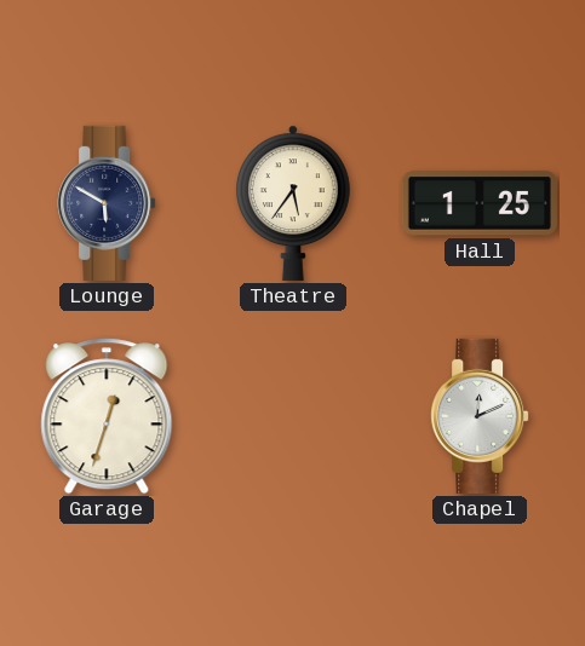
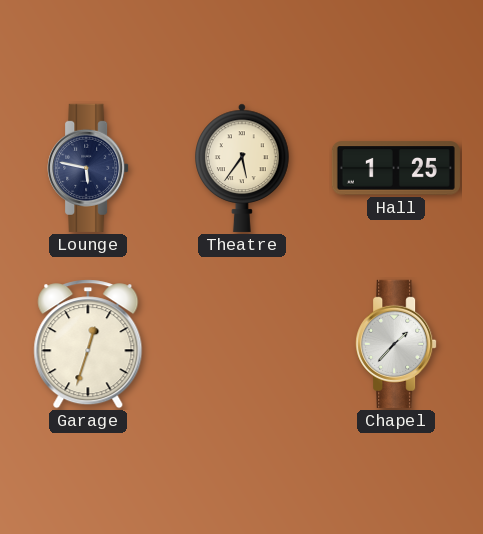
Lounge: 5:50 -> 5:47
Chapel: 12:11 -> 1:37
